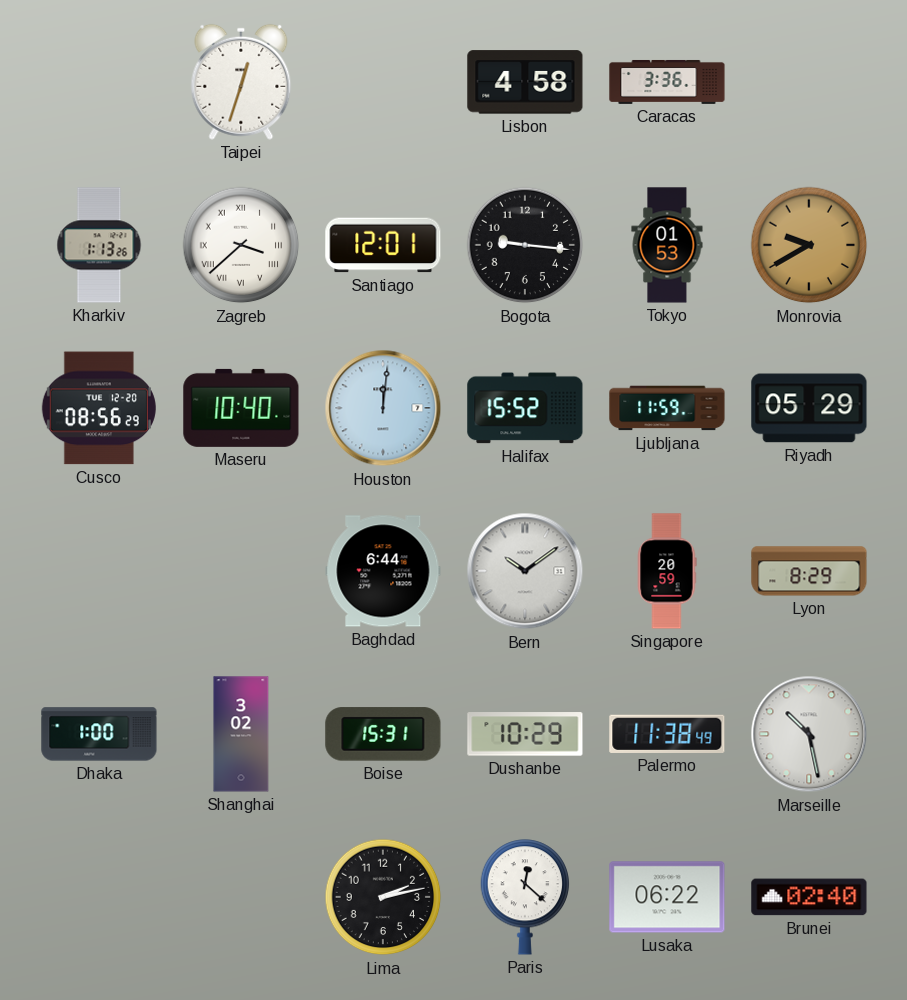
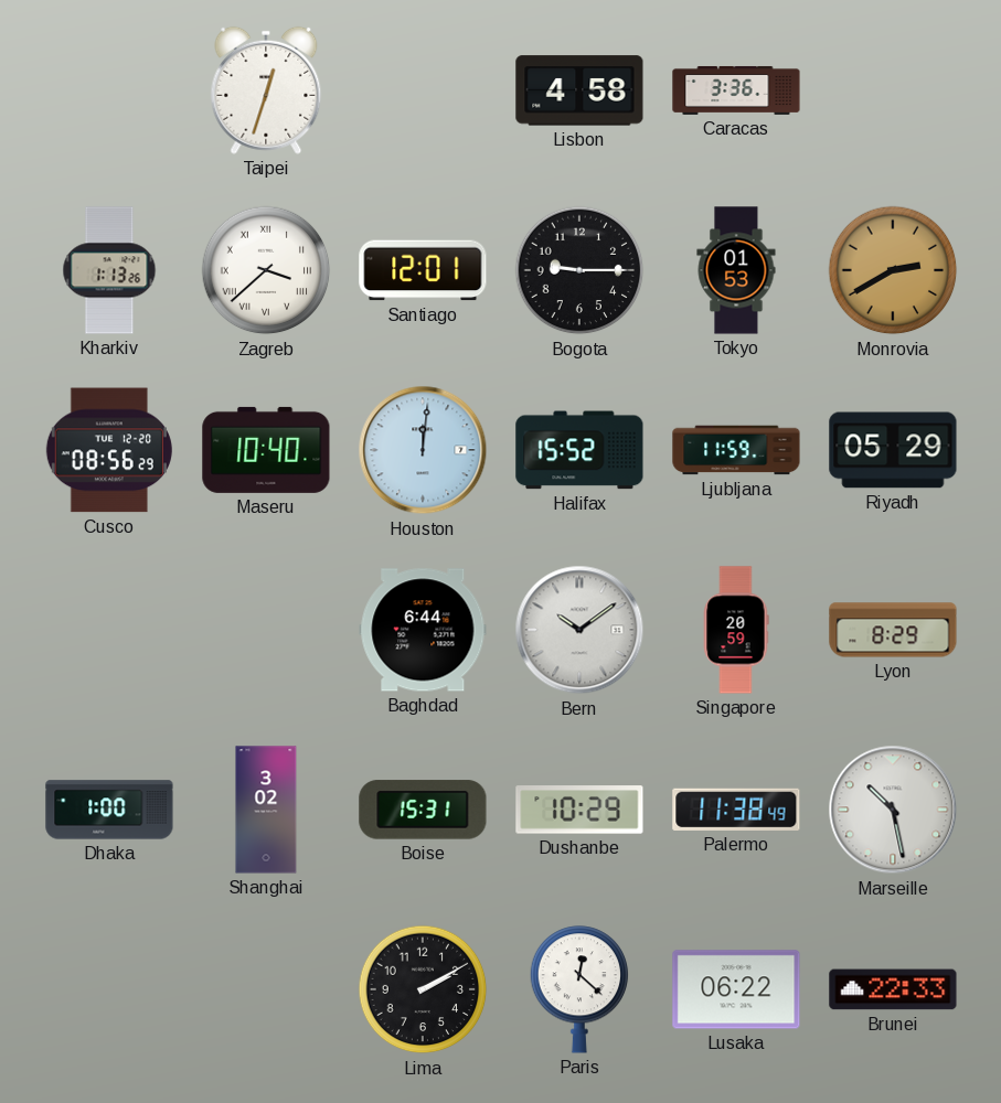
Bogota: 9:16 -> 9:15
Monrovia: 9:40 -> 2:40
Lima: 2:13 -> 2:10
Brunei: 02:40 -> 22:33
